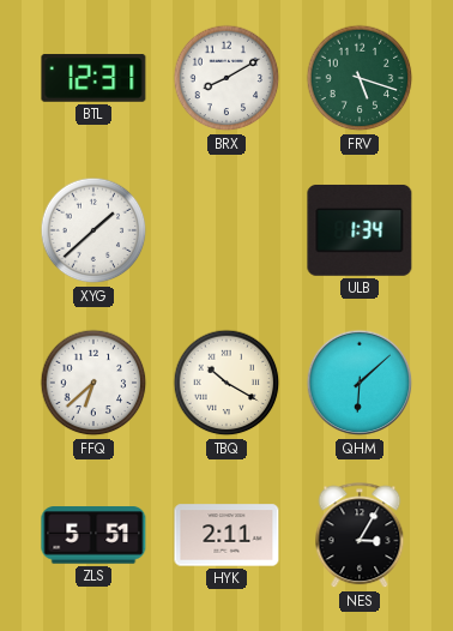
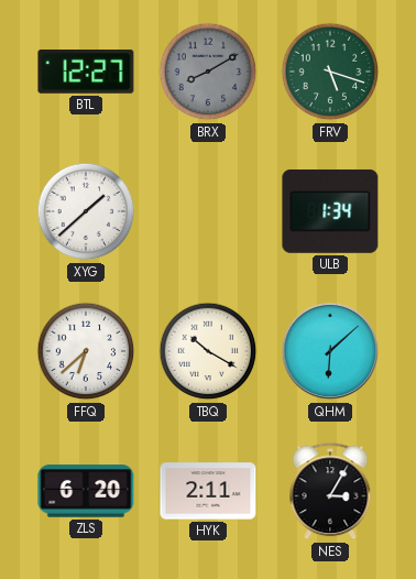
BTL: 12:31 -> 12:27
BRX dial: white -> grey
ZLS: 5:51 -> 6:20
